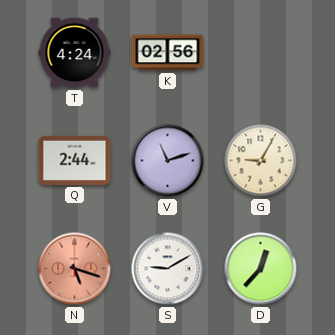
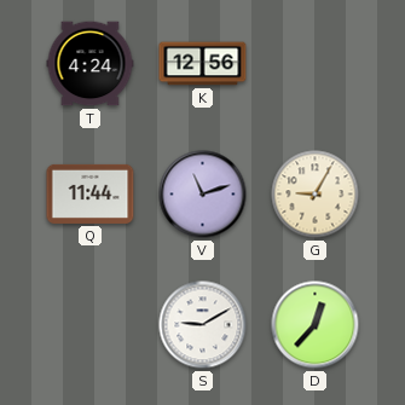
K: 02:56 -> 12:56
Q: 2:44 -> 11:44
N: 5:18 -> none
